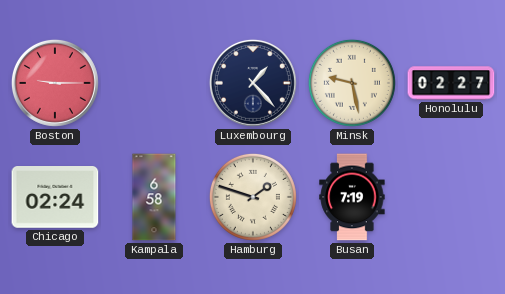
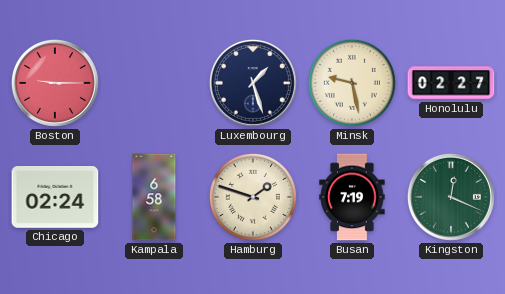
Luxembourg: 1:23 -> 1:27
Kingston: none -> 12:19
